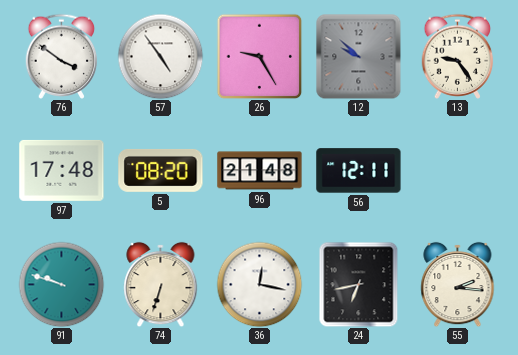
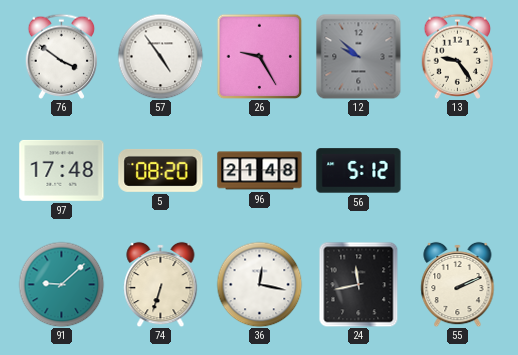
56: 12:11 -> 5:12
91: 9:48 -> 9:08
24: 6:43 -> 11:43
55: 2:16 -> 2:11
